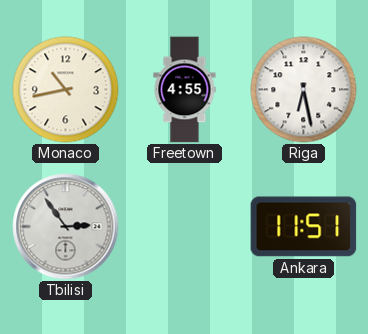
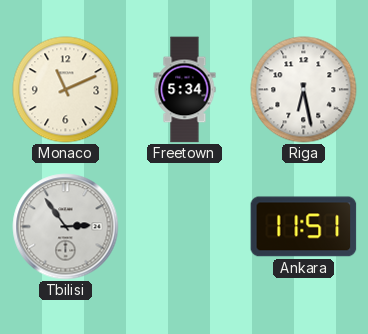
Monaco: 10:43 -> 11:11
Freetown: 4:55 -> 5:34
